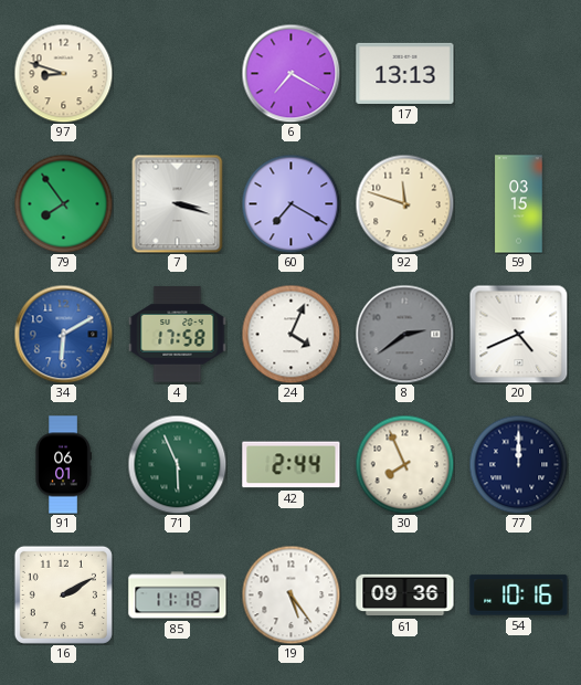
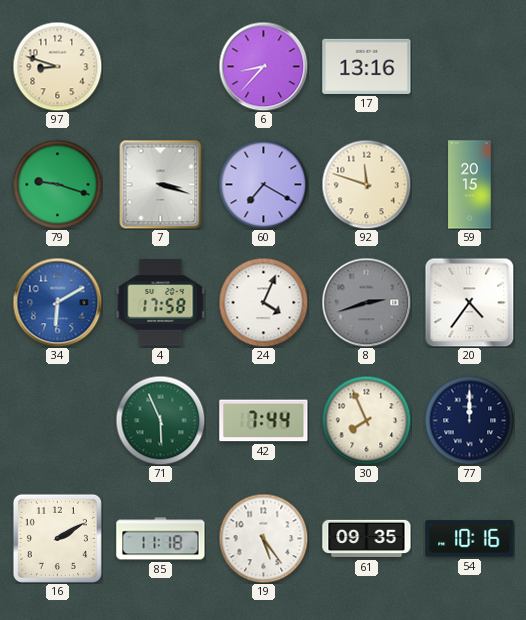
6: 7:20 -> 8:37
17: 13:13 -> 13:16
79: 7:54 -> 9:18
59: 03:15 -> 20:15
8: 2:39 -> 2:42
20: 4:41 -> 4:36
91: 06:01 -> none
42: 2:44 -> 7:44
61: 09:36 -> 09:35
